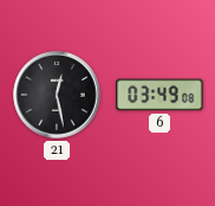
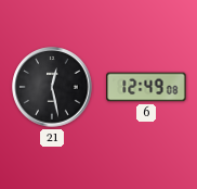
6: 03:49 -> 12:49
